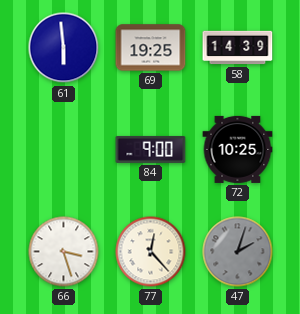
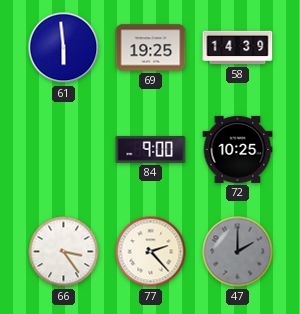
66: 3:27 -> 3:24
77: 12:23 -> 2:23
47: 2:03 -> 2:00
